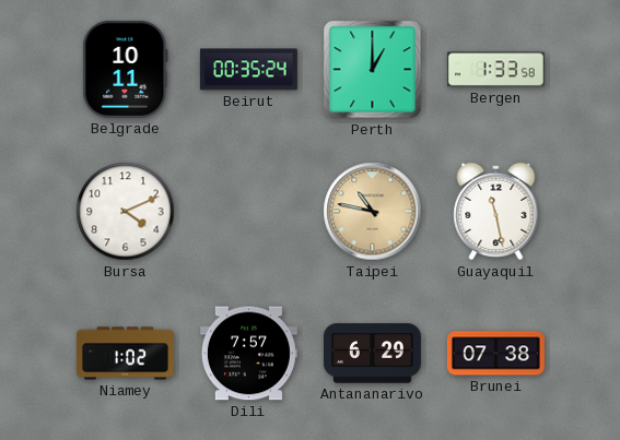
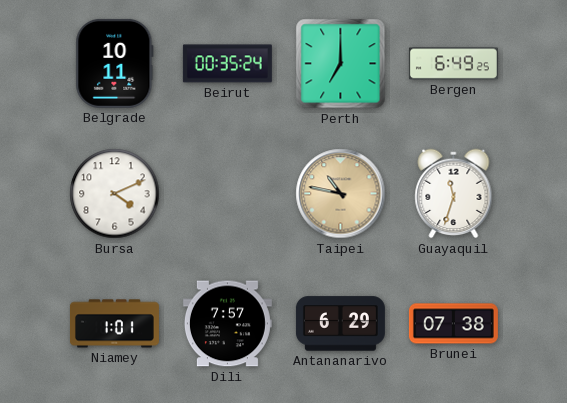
Perth: 1:00 -> 7:00
Bergen: 1:33 -> 6:49
Guayaquil: 11:28 -> 11:33
Niamey: 1:02 -> 1:01
